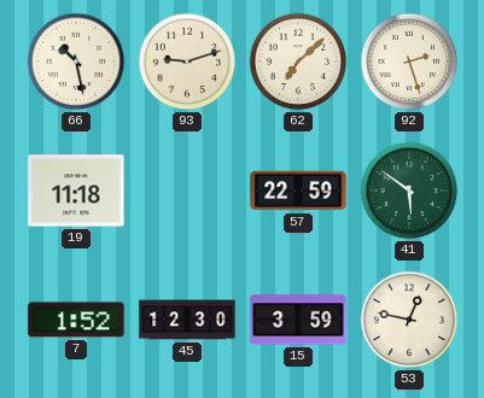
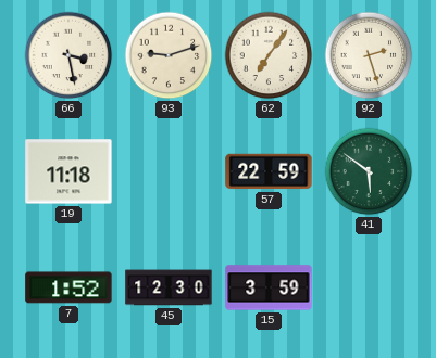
66: 10:28 -> 3:28
62: 7:08 -> 7:06
53: 12:47 -> none
